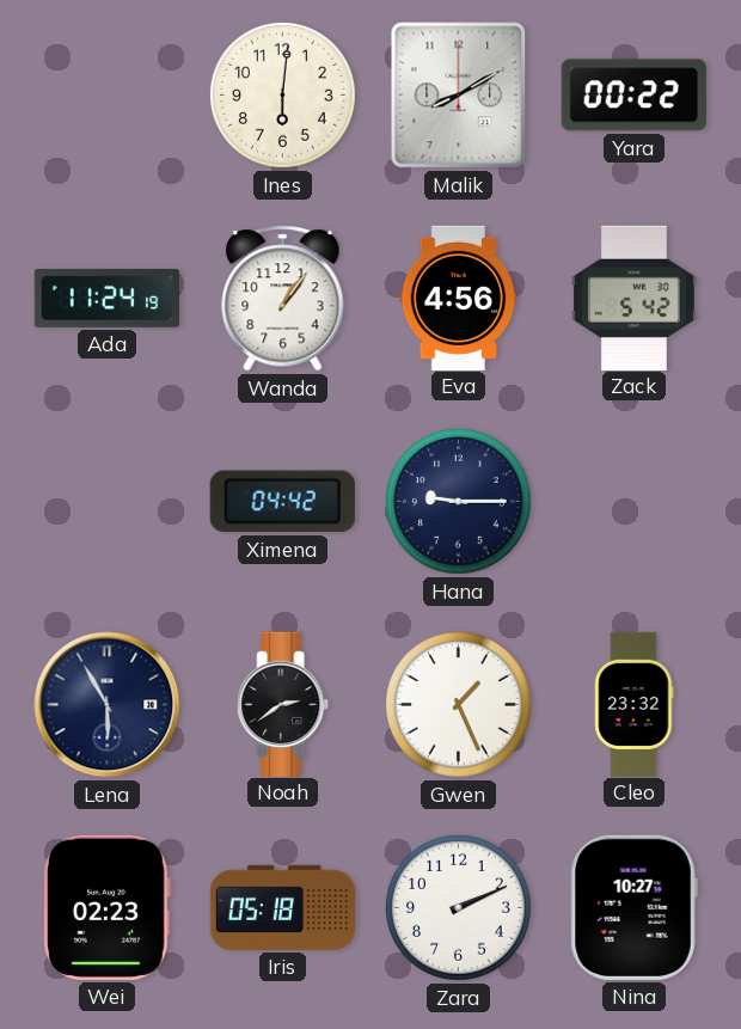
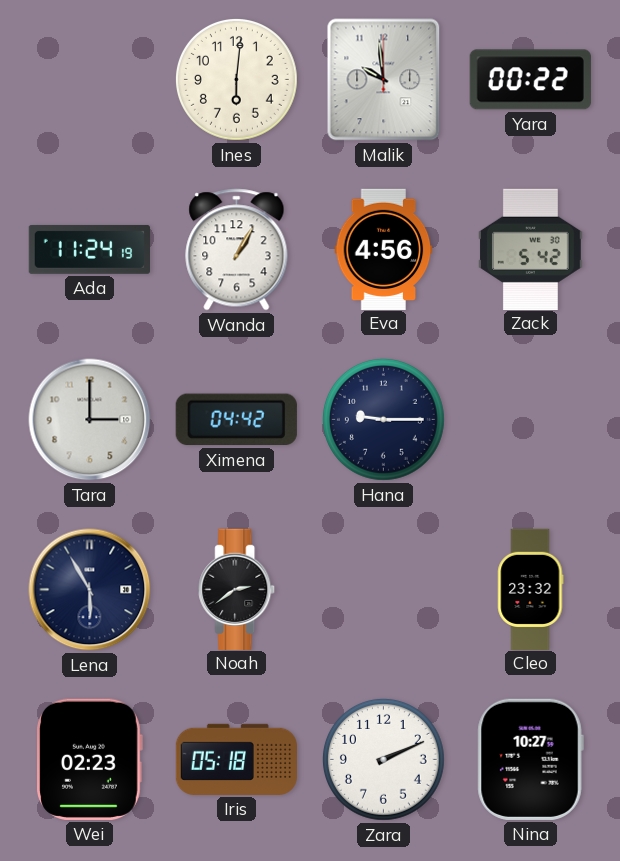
Malik: 8:10 -> 9:59
Wanda: 1:06 -> 1:05
Tara: none -> 3:00
Gwen: 1:26 -> none
